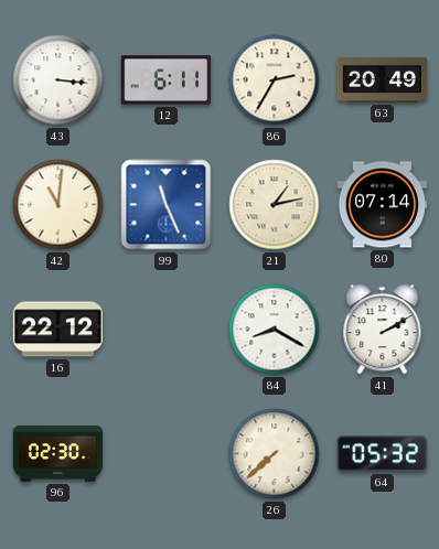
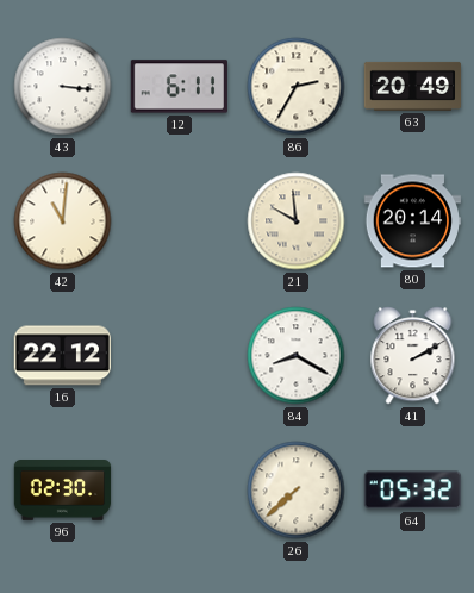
99: 11:26 -> none
21: 1:13 -> 9:59
80: 07:14 -> 20:14
